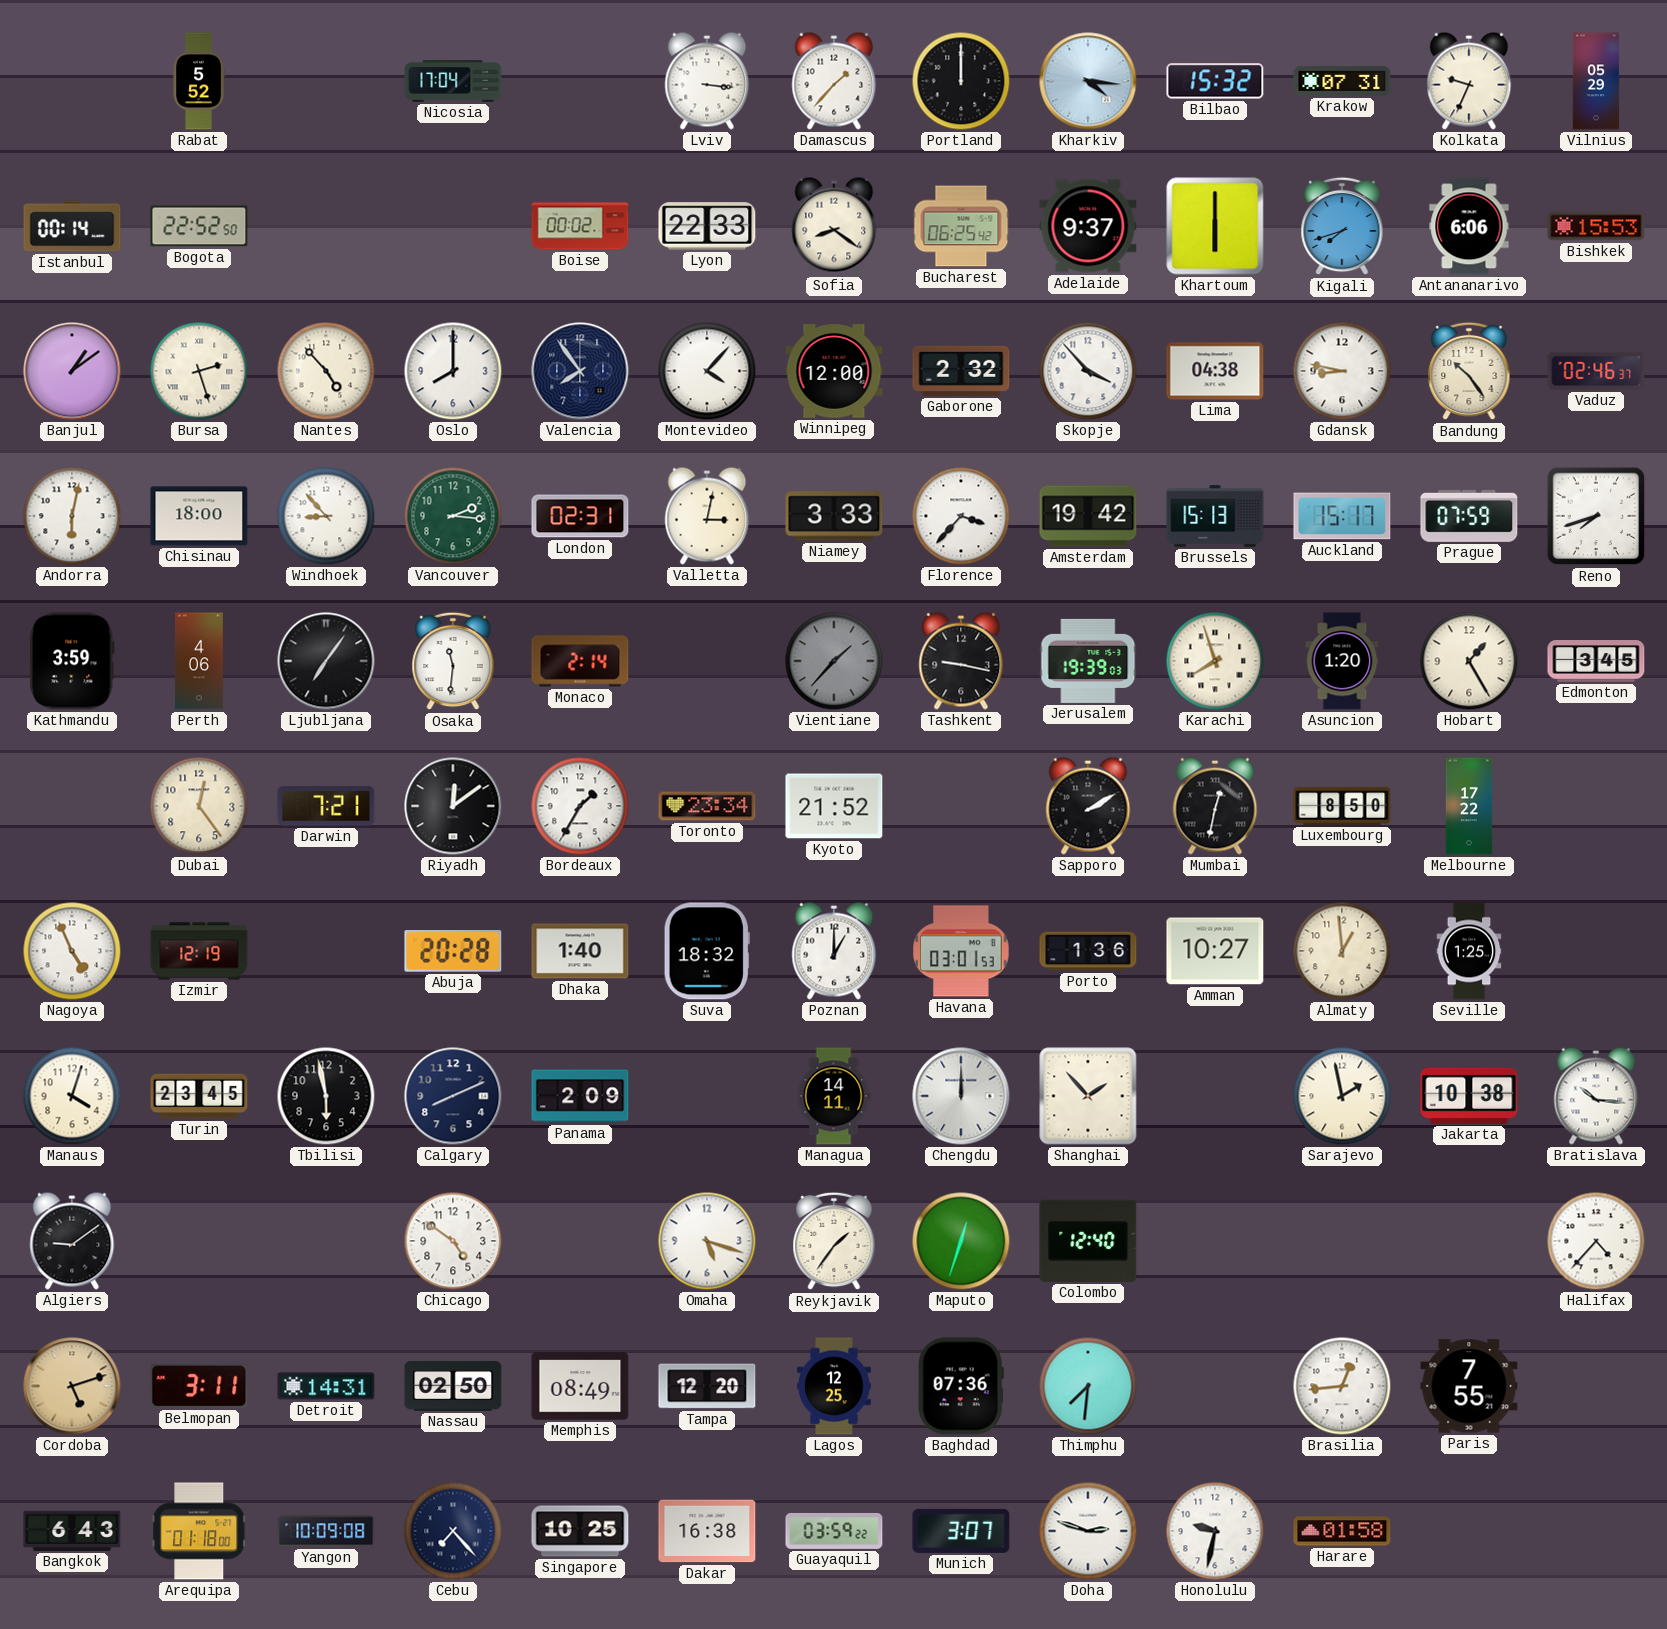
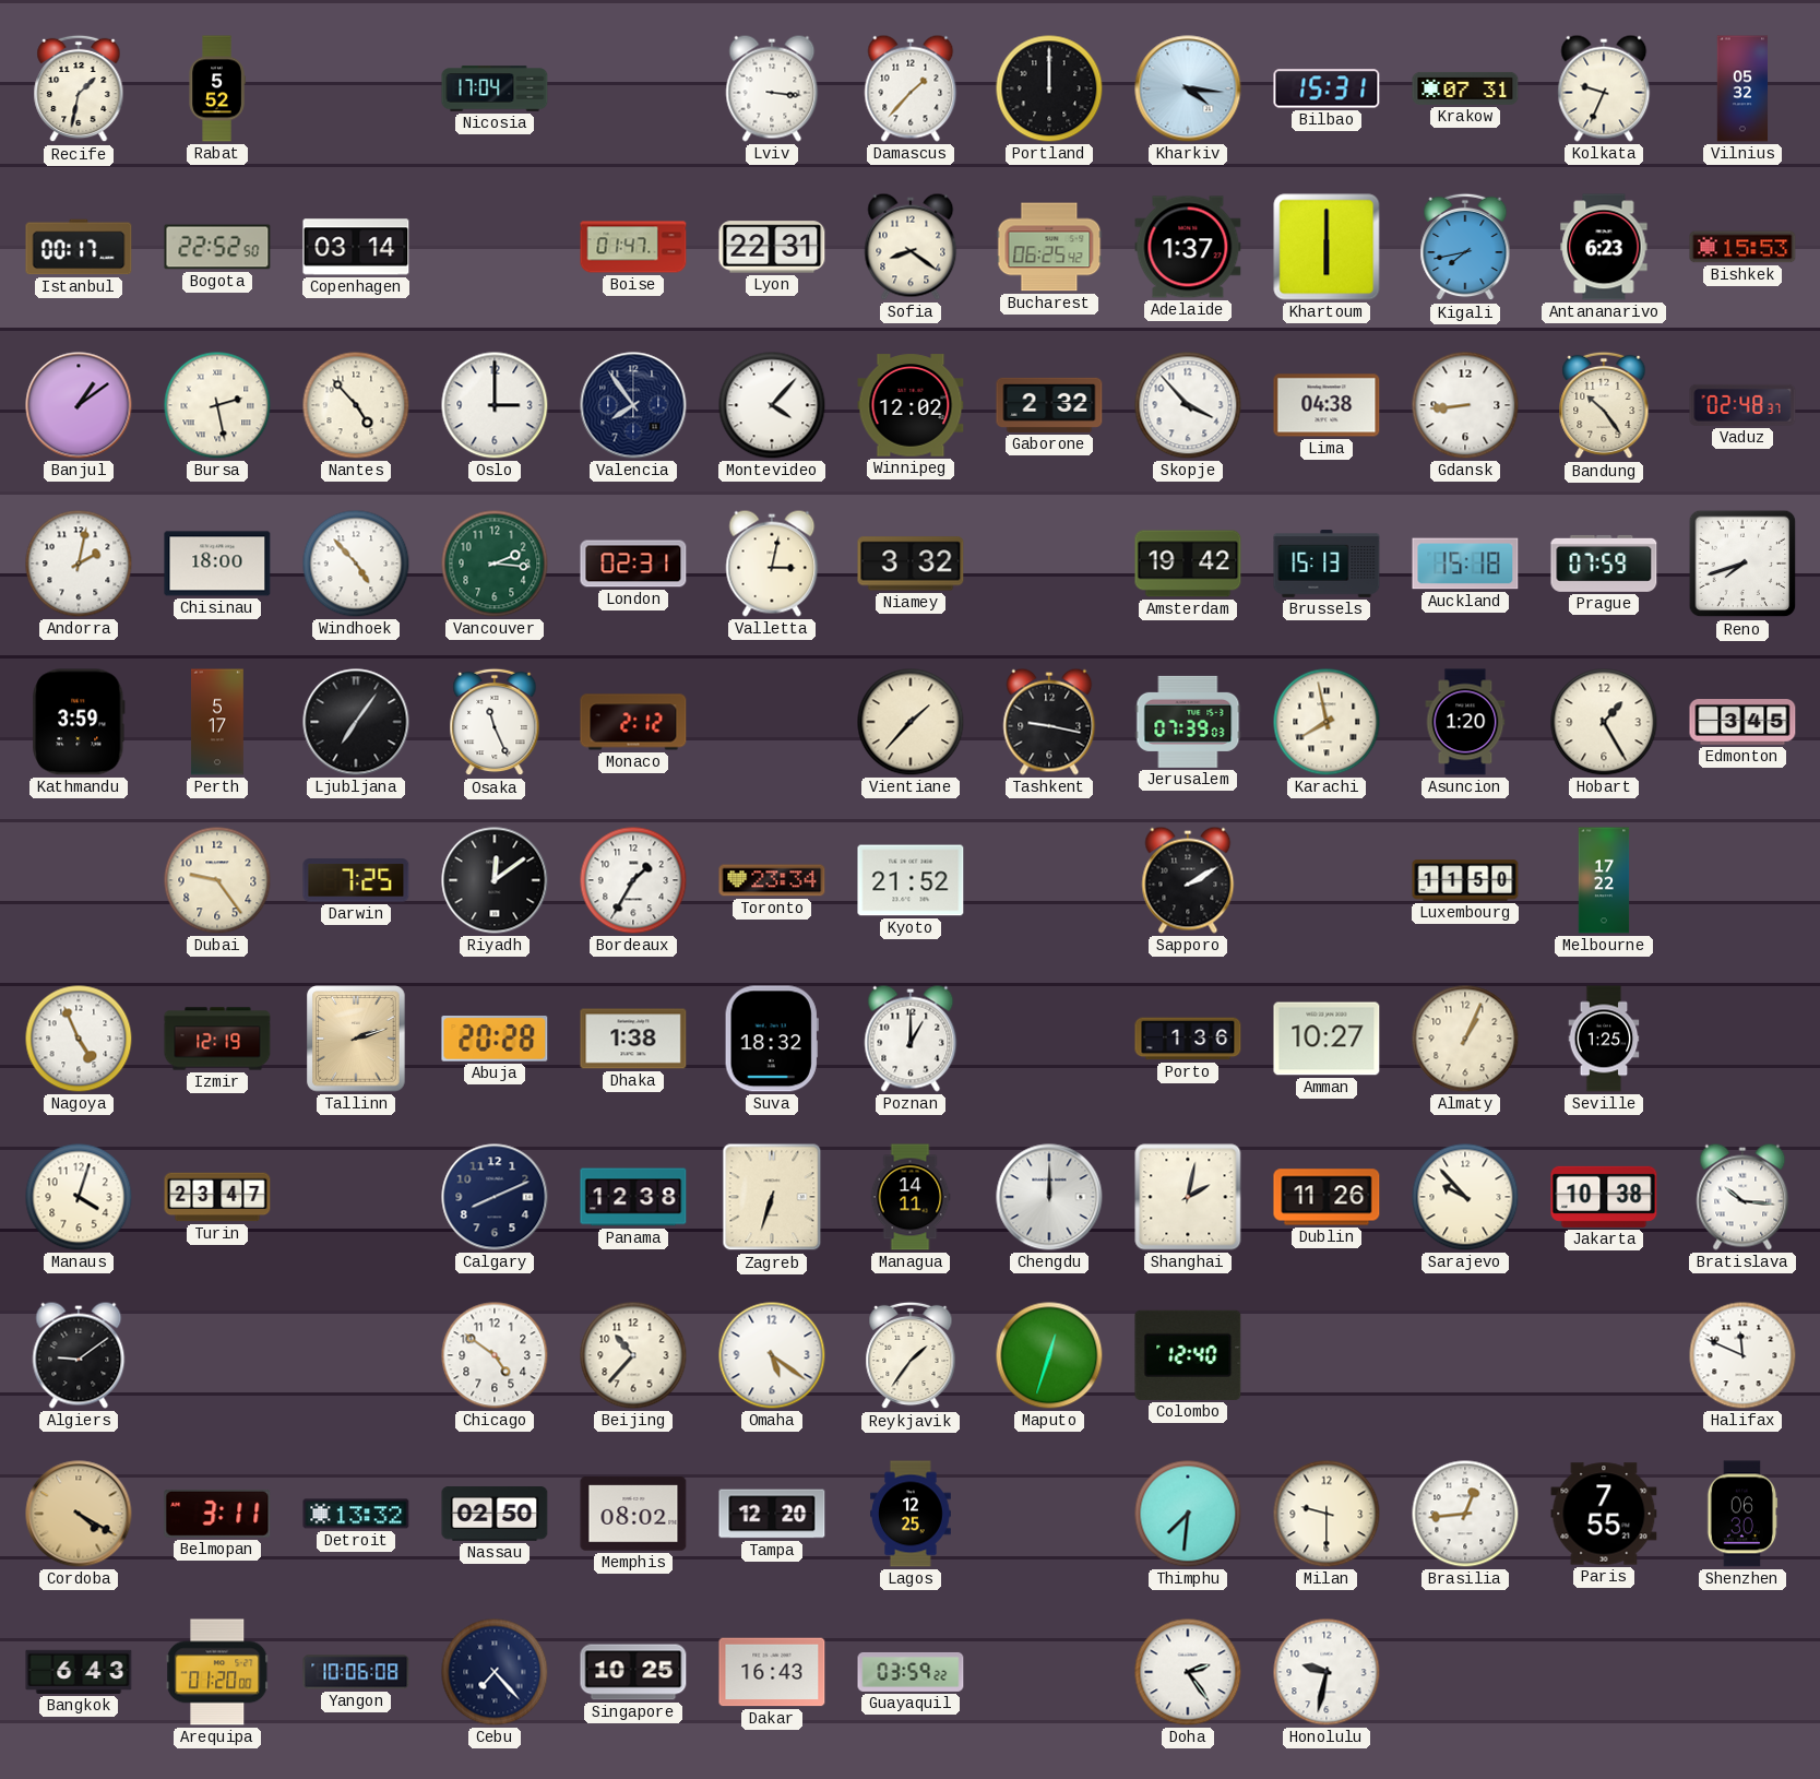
Recife: none -> 1:32
Bilbao: 15:32 -> 15:31
Vilnius: 05:29 -> 05:32
Istanbul: 00:14 -> 00:17
Copenhagen: none -> 03:14
Boise: 00:02 -> 01:47
Lyon: 22:33 -> 22:31
Adelaide: 9:37 -> 1:37
Kigali: 7:42 -> 7:43
Antananarivo: 6:06 -> 6:23
Bursa: 2:27 -> 2:28
Oslo: 8:00 -> 3:00
Winnipeg: 12:00 -> 12:02
Gdansk: 8:47 -> 8:44
Vaduz: 02:46 -> 02:48
Andorra: 6:02 -> 2:02
Windhoek: 8:53 -> 4:53
Niamey: 3:33 -> 3:32
Florence: 3:37 -> none
Auckland: 15:17 -> 15:18
Perth: 4:06 -> 5:17
Osaka: 11:31 -> 11:26
Monaco: 2:14 -> 2:12
Vientiane dial: grey -> cream
Jerusalem: 19:39 -> 07:39
Karachi: 7:57 -> 7:58
Dubai: 12:24 -> 9:24
Darwin: 7:21 -> 7:25
Mumbai: 12:32 -> none
Luxembourg: 8:50 -> 11:50
Tallinn: none -> 2:12
Dhaka: 1:40 -> 1:38
Havana: 03:01 -> none
Almaty: 12:59 -> 1:04
Turin: 23:45 -> 23:47
Tbilisi: 5:58 -> none
Panama: 2:09 -> 12:38
Zagreb: none -> 6:33
Shanghai: 1:53 -> 2:02
Dublin: none -> 11:26
Sarajevo: 1:58 -> 9:53
Beijing: none -> 10:37
Omaha: 5:18 -> 5:21
Halifax: 4:37 -> 11:49
Cordoba: 5:12 -> 4:20
Detroit: 14:31 -> 13:32
Memphis: 08:49 -> 08:02
Baghdad: 07:36 -> none
Milan: none -> 9:30
Shenzhen: none -> 06:30
Arequipa: 01:18 -> 01:20
Yangon: 10:09 -> 10:06
Dakar: 16:38 -> 16:43
Munich: 3:07 -> none
Doha: 2:48 -> 2:24
Harare: 01:58 -> none
